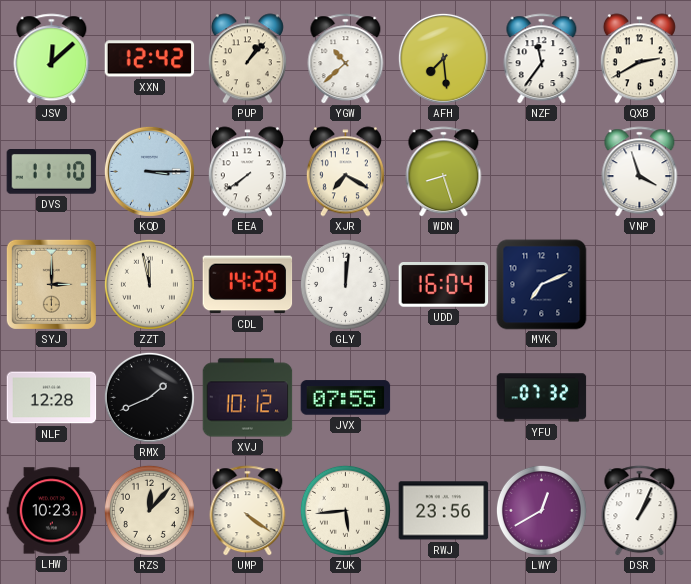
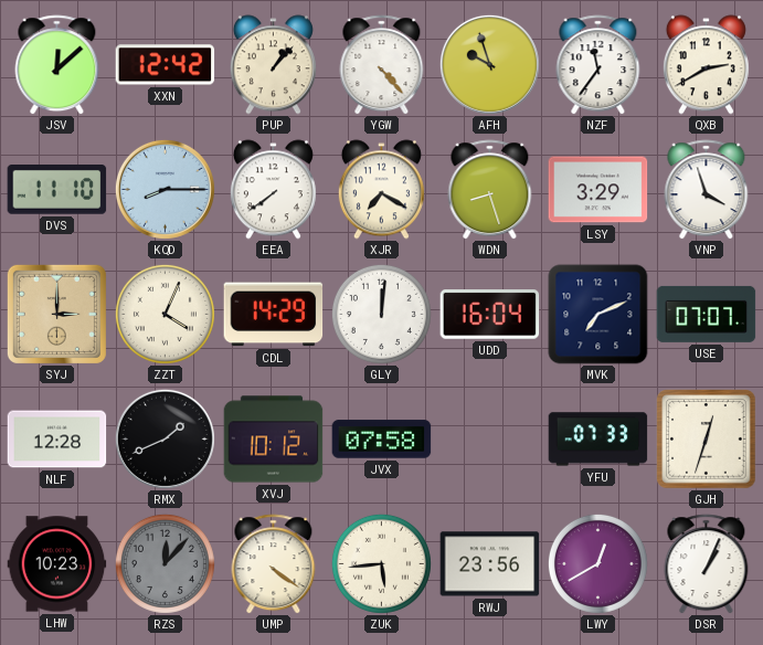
YGW: 10:38 -> 4:23
AFH: 7:29 -> 9:57
KQD: 3:15 -> 8:15
LSY: none -> 3:29
ZZT: 11:58 -> 4:04
USE: none -> 07:07
JVX: 07:55 -> 07:58
YFU: 07:32 -> 07:33
GJH: none -> 12:33
RZS dial: cream -> grey
